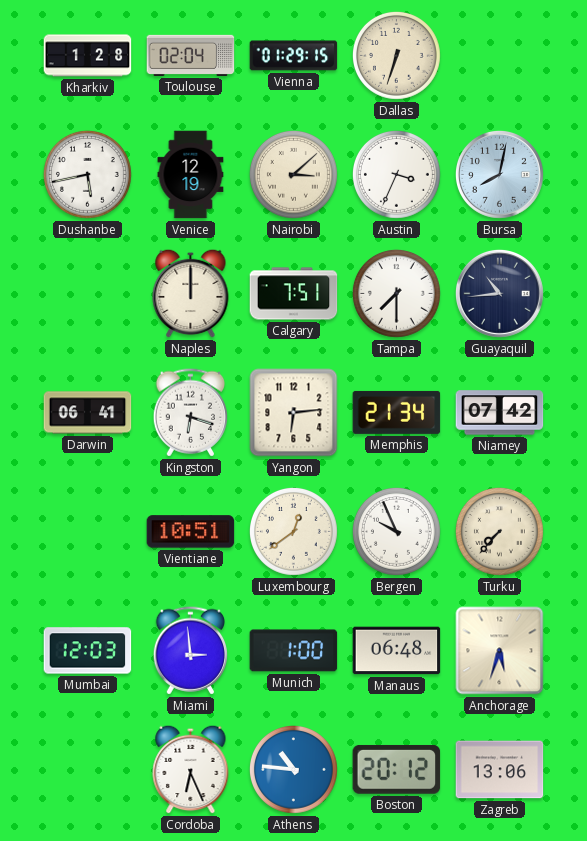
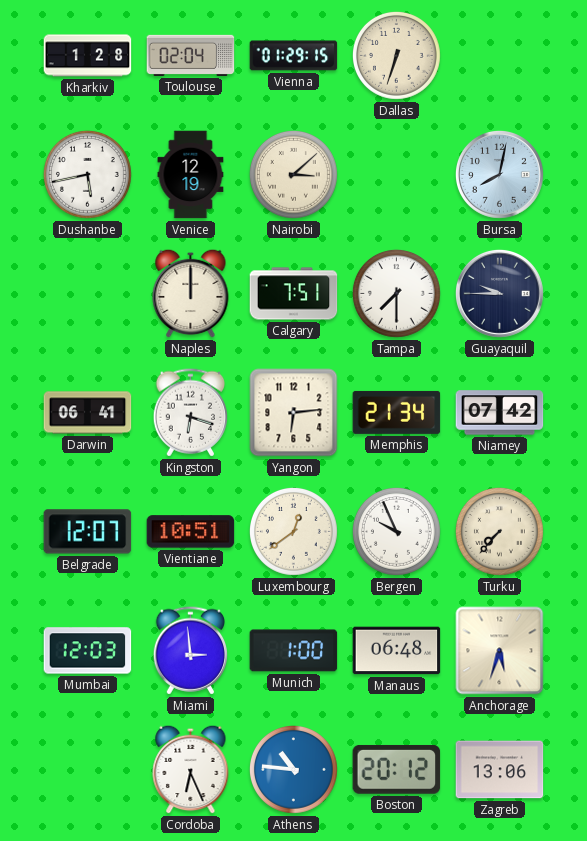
Austin: 3:34 -> none
Guayaquil: 10:44 -> 9:45
Belgrade: none -> 12:07
